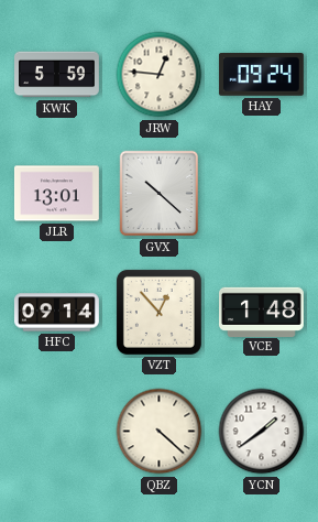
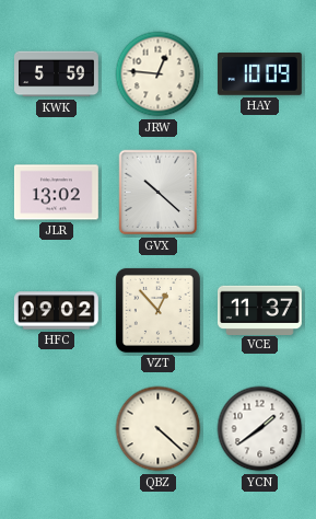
HAY: 09:24 -> 10:09
JLR: 13:01 -> 13:02
HFC: 09:14 -> 09:02
VCE: 1:48 -> 11:37
